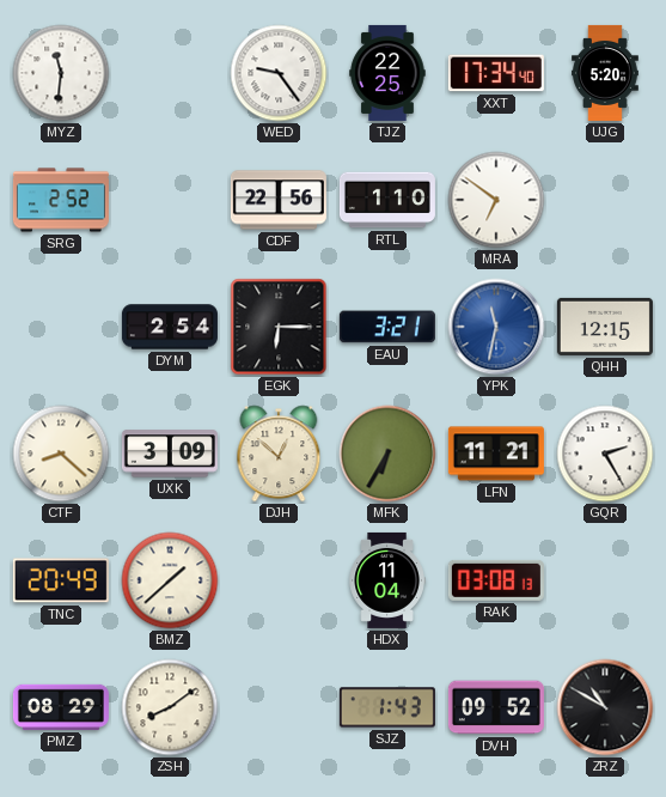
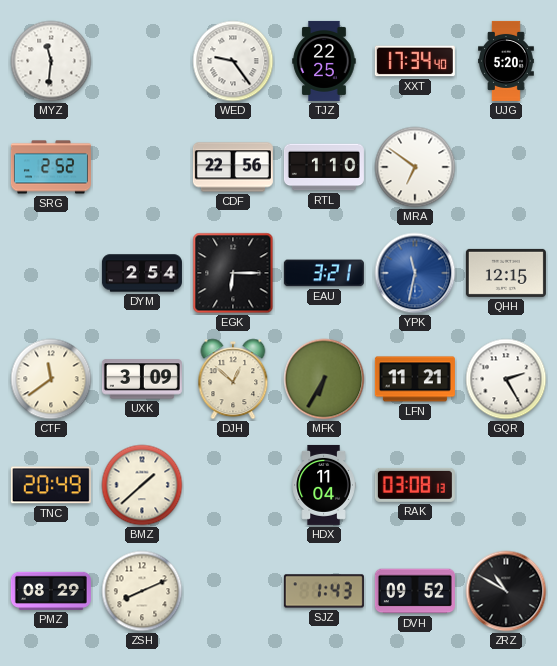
CTF: 8:22 -> 11:39
ZSH: 8:09 -> 8:11
